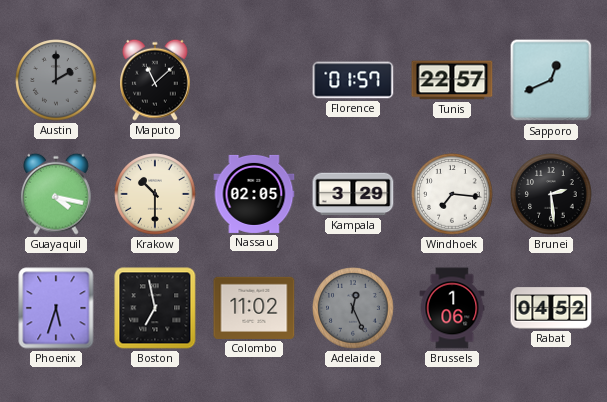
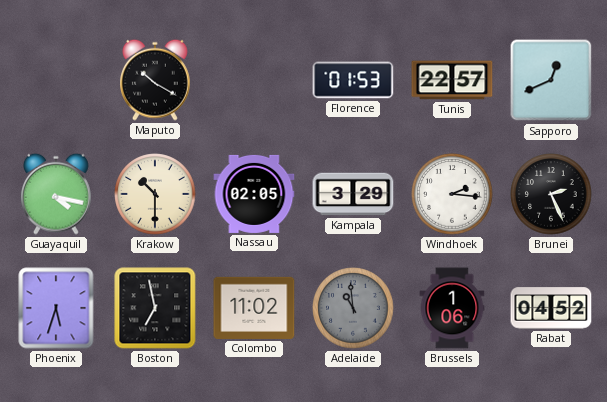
Austin: 2:00 -> none
Maputo: 11:08 -> 10:20
Florence: 01:57 -> 01:53
Windhoek: 7:16 -> 2:16
Brunei: 2:29 -> 2:26
Adelaide: 12:26 -> 10:59
